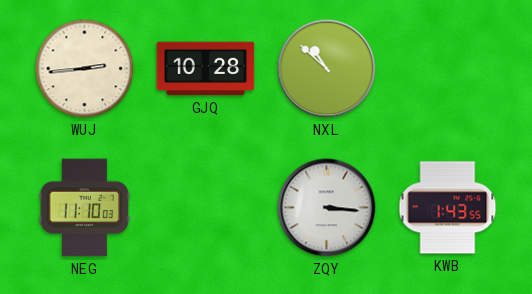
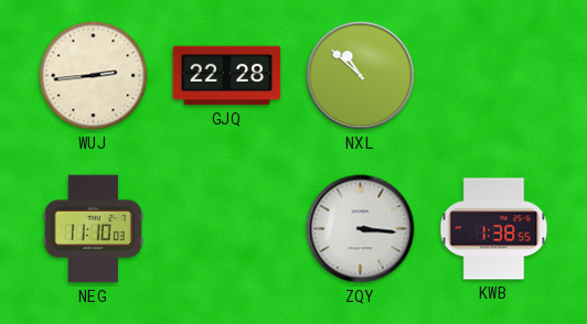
GJQ: 10:28 -> 22:28
KWB: 1:43 -> 1:38
